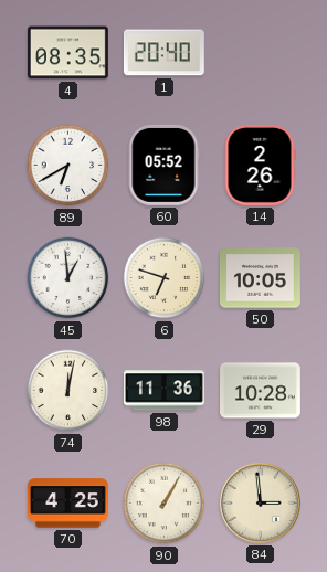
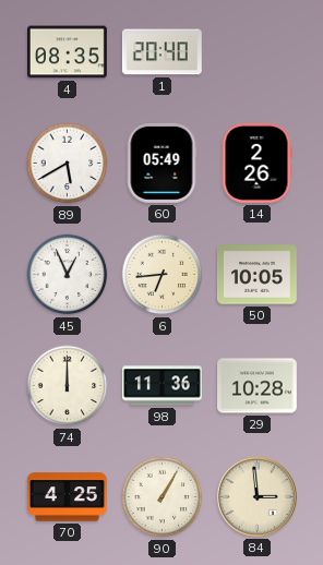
89: 6:40 -> 5:40
60: 05:52 -> 05:49
45: 12:59 -> 12:56
6: 6:48 -> 6:44
74: 12:02 -> 12:00
